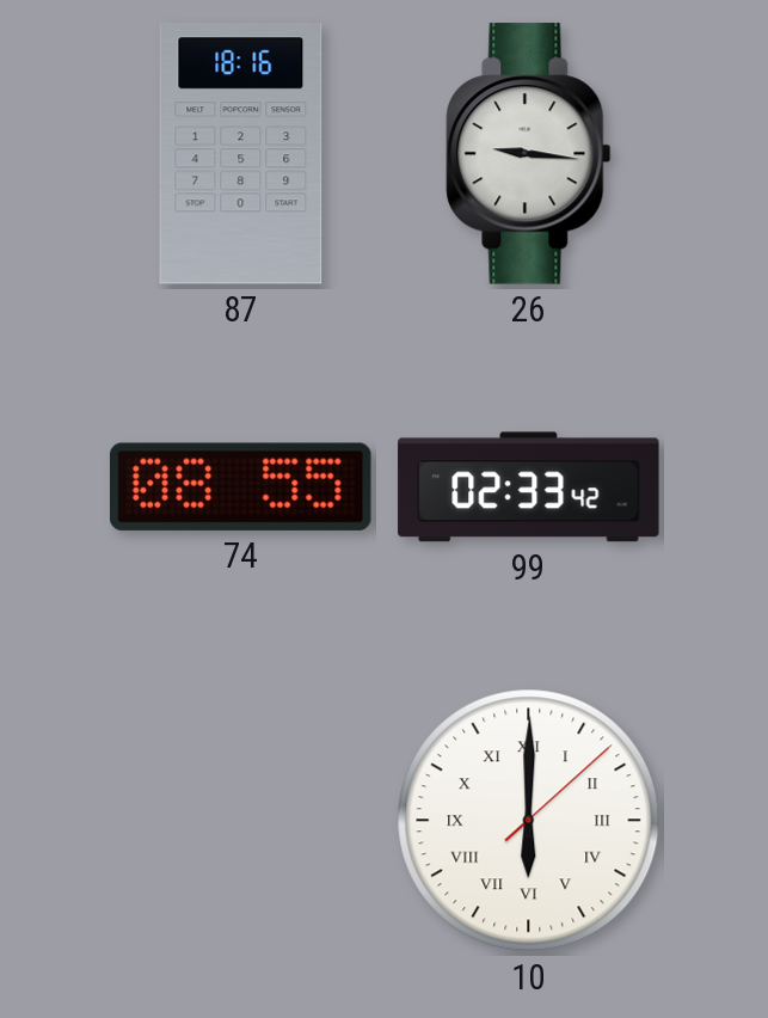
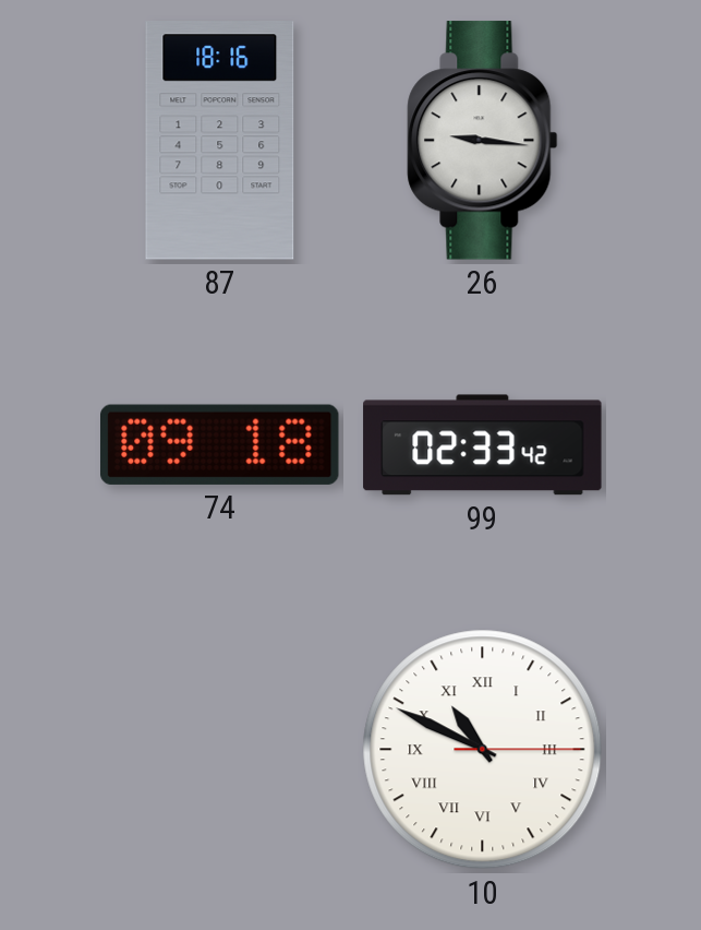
74: 08:55 -> 09:18
10: 6:00 -> 10:49
